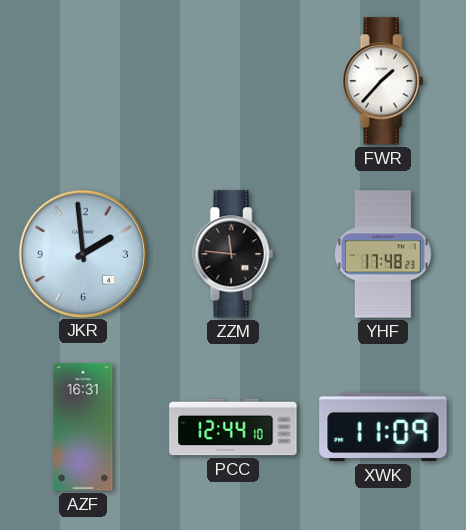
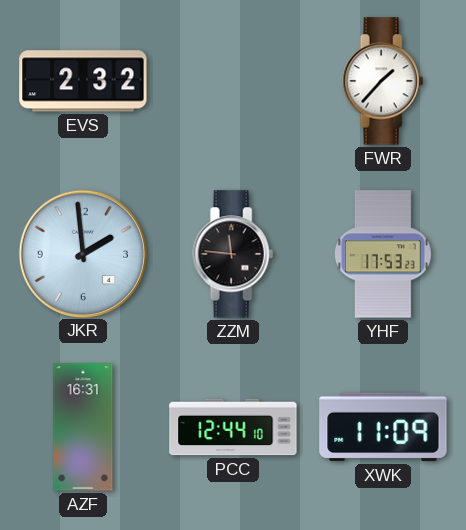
EVS: none -> 2:32
YHF: 17:48 -> 17:53
